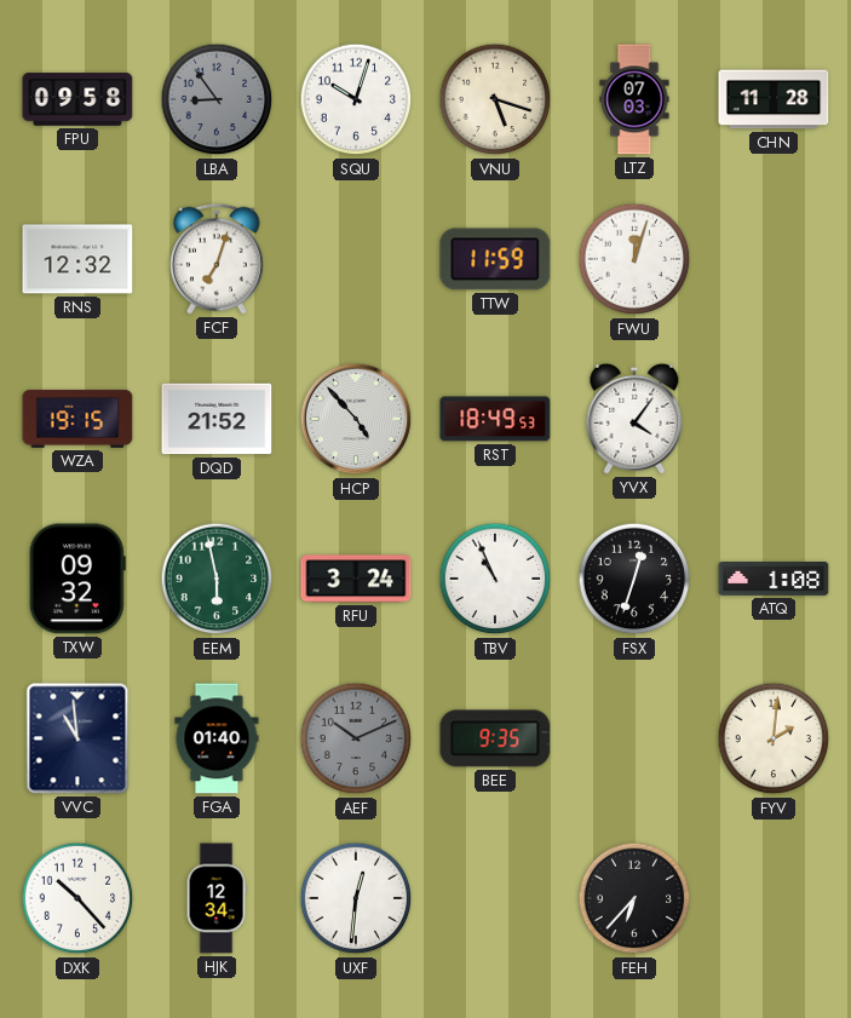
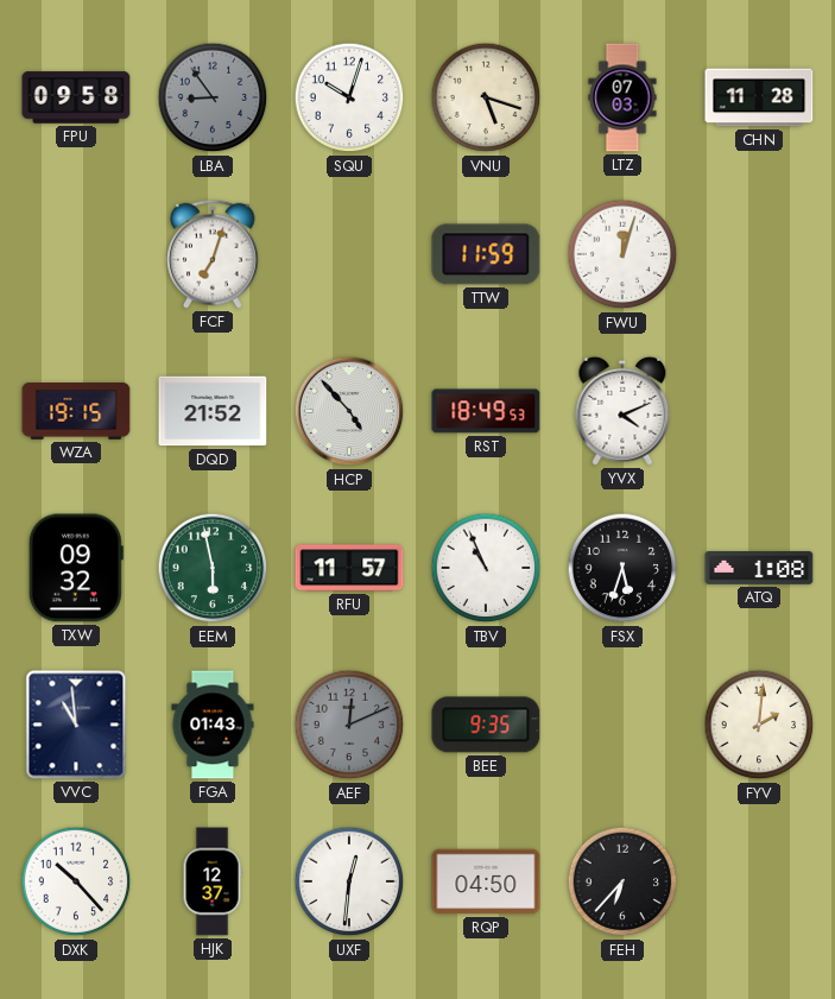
RNS: 12:32 -> none
YVX: 4:06 -> 4:11
RFU: 3:24 -> 11:57
FSX: 12:33 -> 5:33
FGA: 01:40 -> 01:43
AEF: 10:11 -> 12:11
HJK: 12:34 -> 12:37
RQP: none -> 04:50
